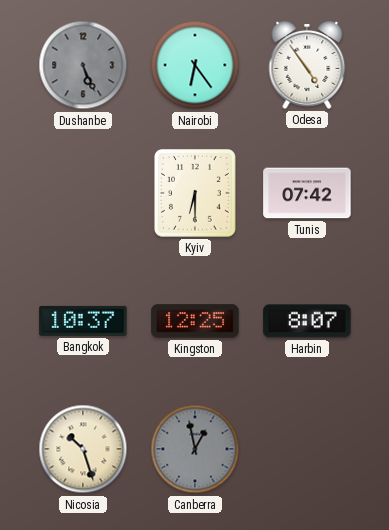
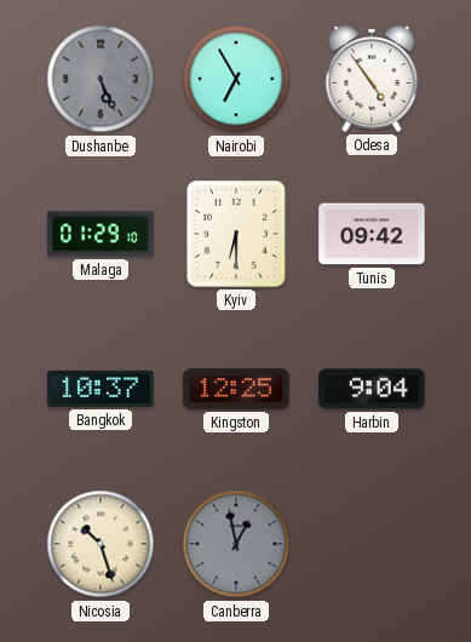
Nairobi: 6:24 -> 6:55
Malaga: none -> 01:29
Tunis: 07:42 -> 09:42
Harbin: 8:07 -> 9:04
